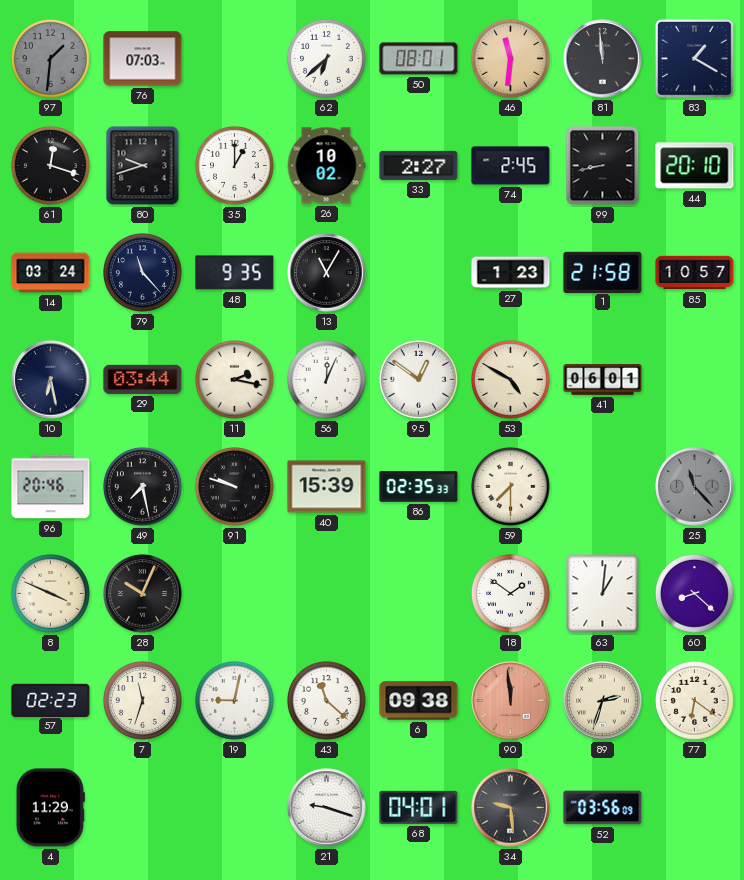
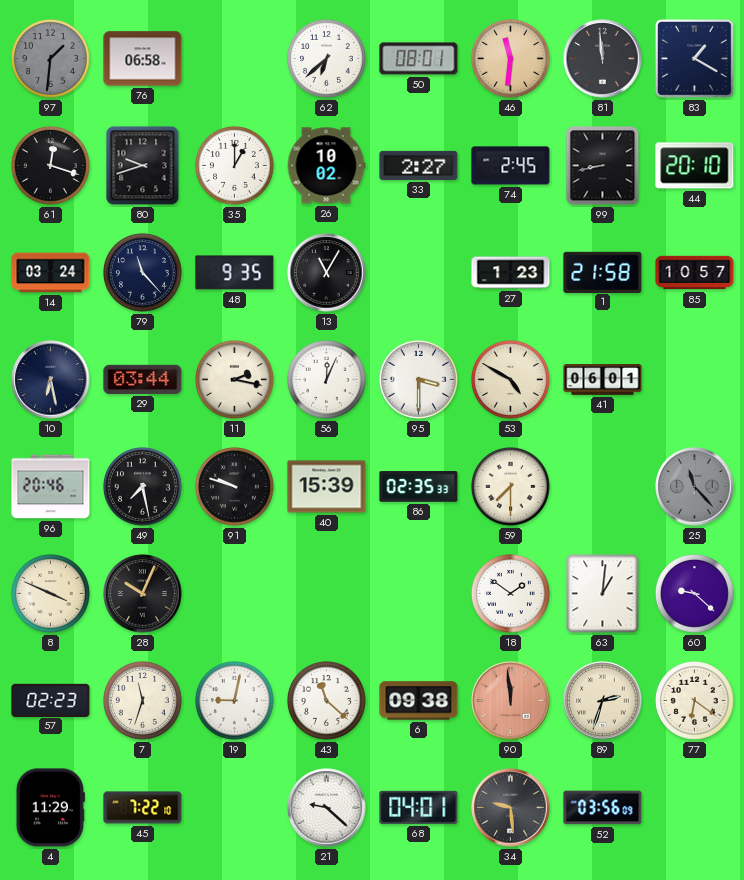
76: 07:03 -> 06:58
95: 12:51 -> 3:30
60: 8:22 -> 9:22
45: none -> 7:22
21: 9:18 -> 9:22
